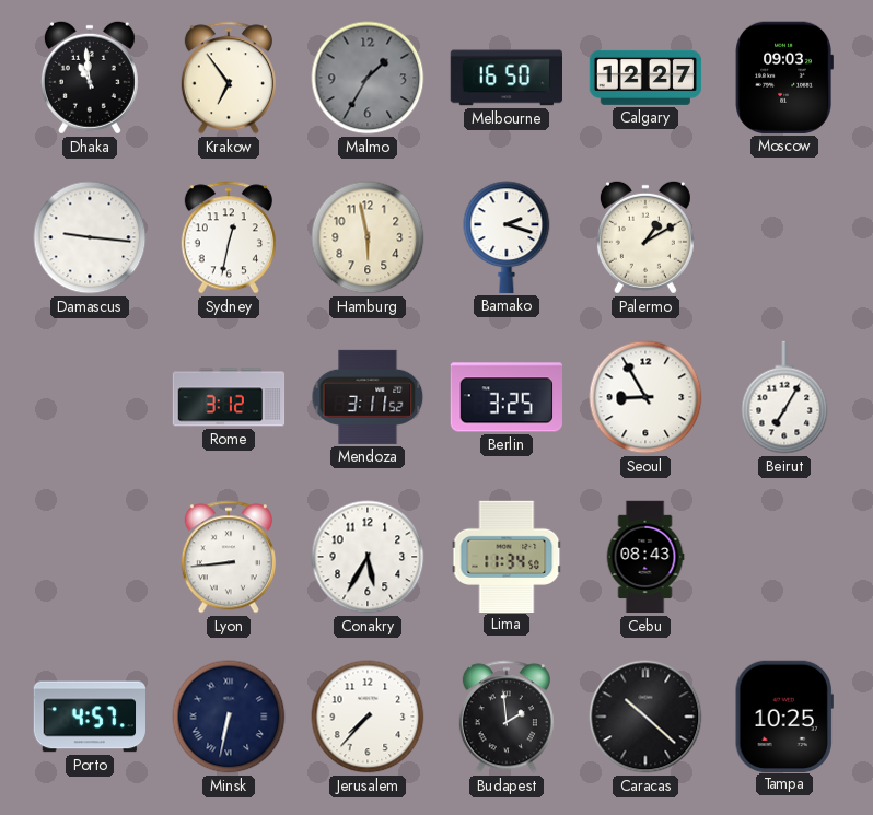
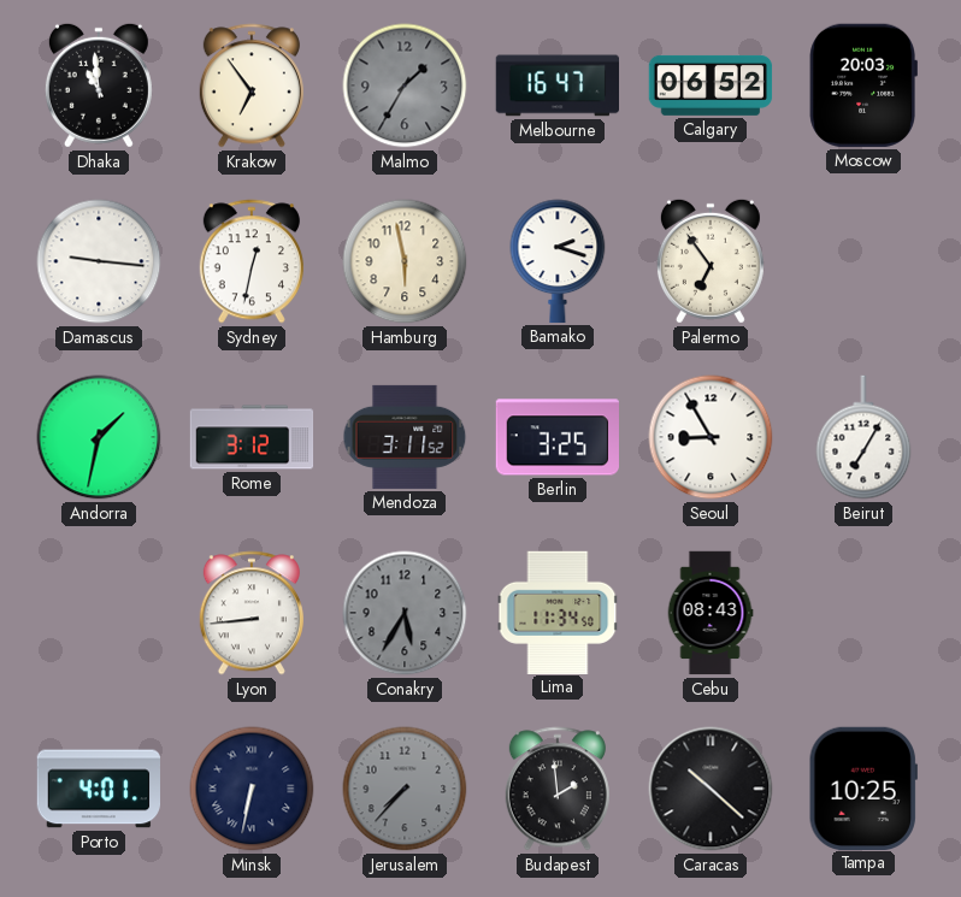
Melbourne: 16:50 -> 16:47
Calgary: 12:27 -> 06:52
Moscow: 09:03 -> 20:03
Palermo: 1:10 -> 6:54
Andorra: none -> 1:32
Conakry dial: white -> grey
Porto: 4:57 -> 4:01
Jerusalem dial: white -> grey
